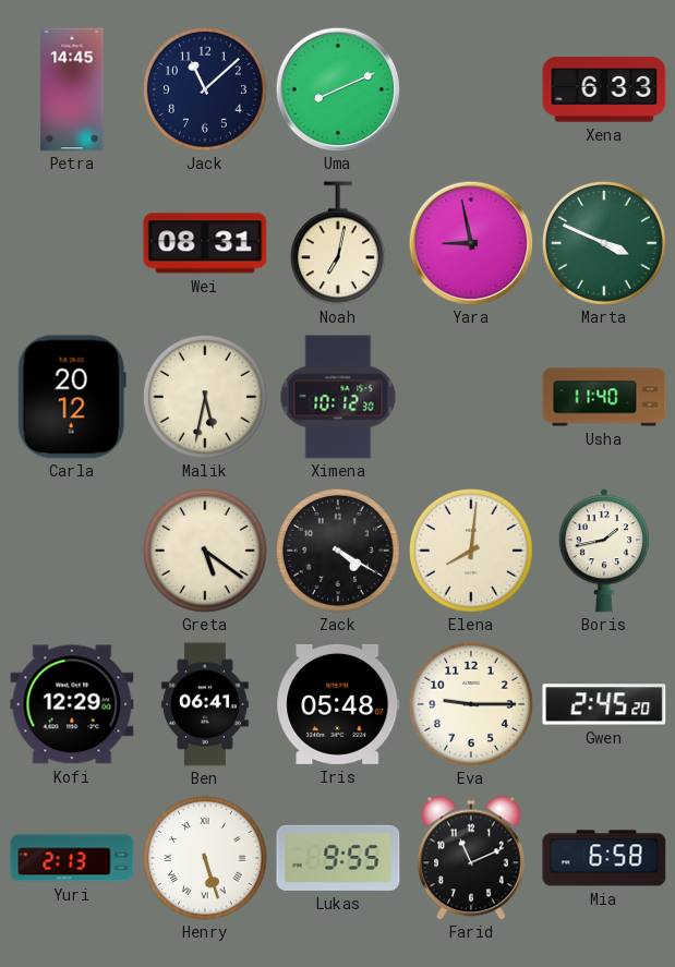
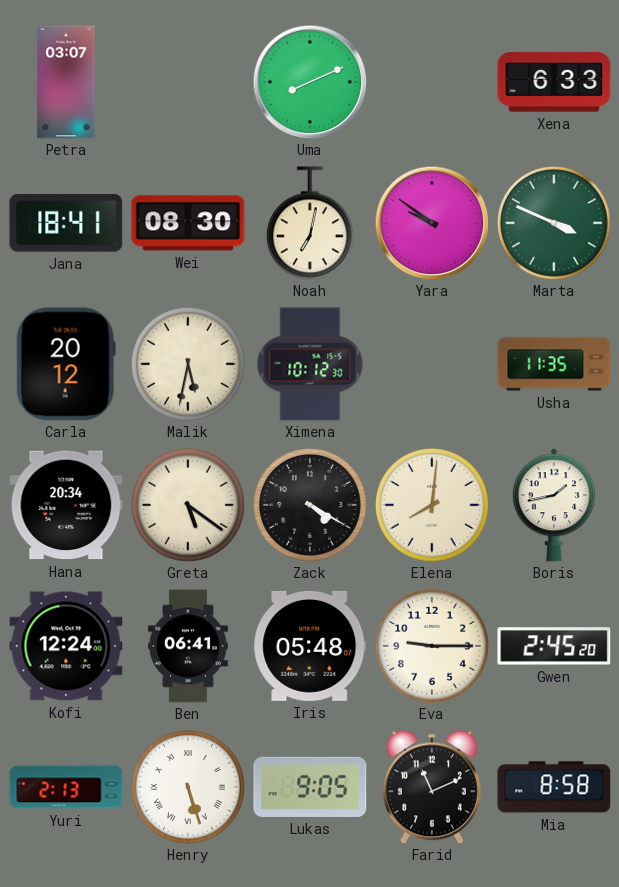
Petra: 14:45 -> 03:07
Jack: 11:08 -> none
Jana: none -> 18:41
Wei: 08:31 -> 08:30
Yara: 8:58 -> 9:51
Usha: 11:40 -> 11:35
Hana: none -> 20:34
Kofi: 12:29 -> 12:24
Lukas: 9:55 -> 9:05
Mia: 6:58 -> 8:58
